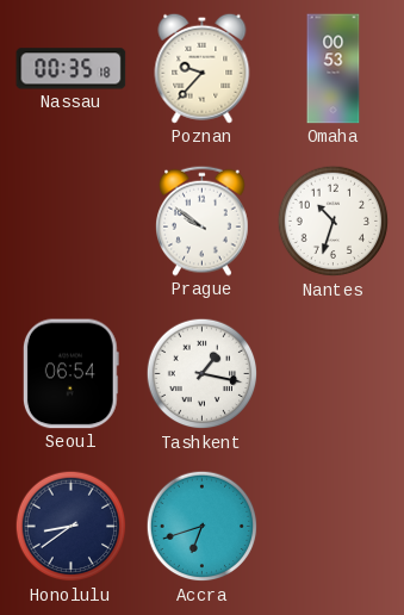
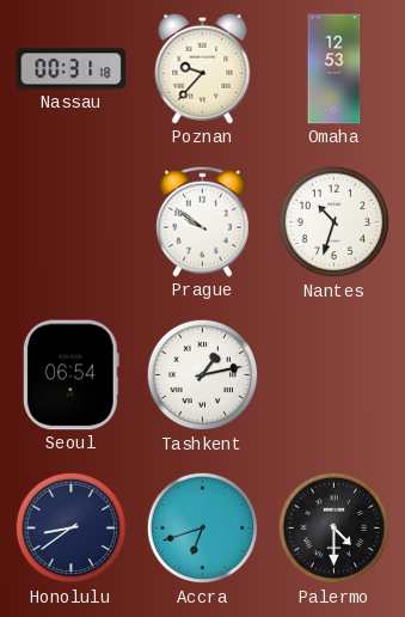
Nassau: 00:35 -> 00:31
Omaha: 00:53 -> 12:53
Tashkent: 1:17 -> 1:13
Palermo: none -> 4:30
